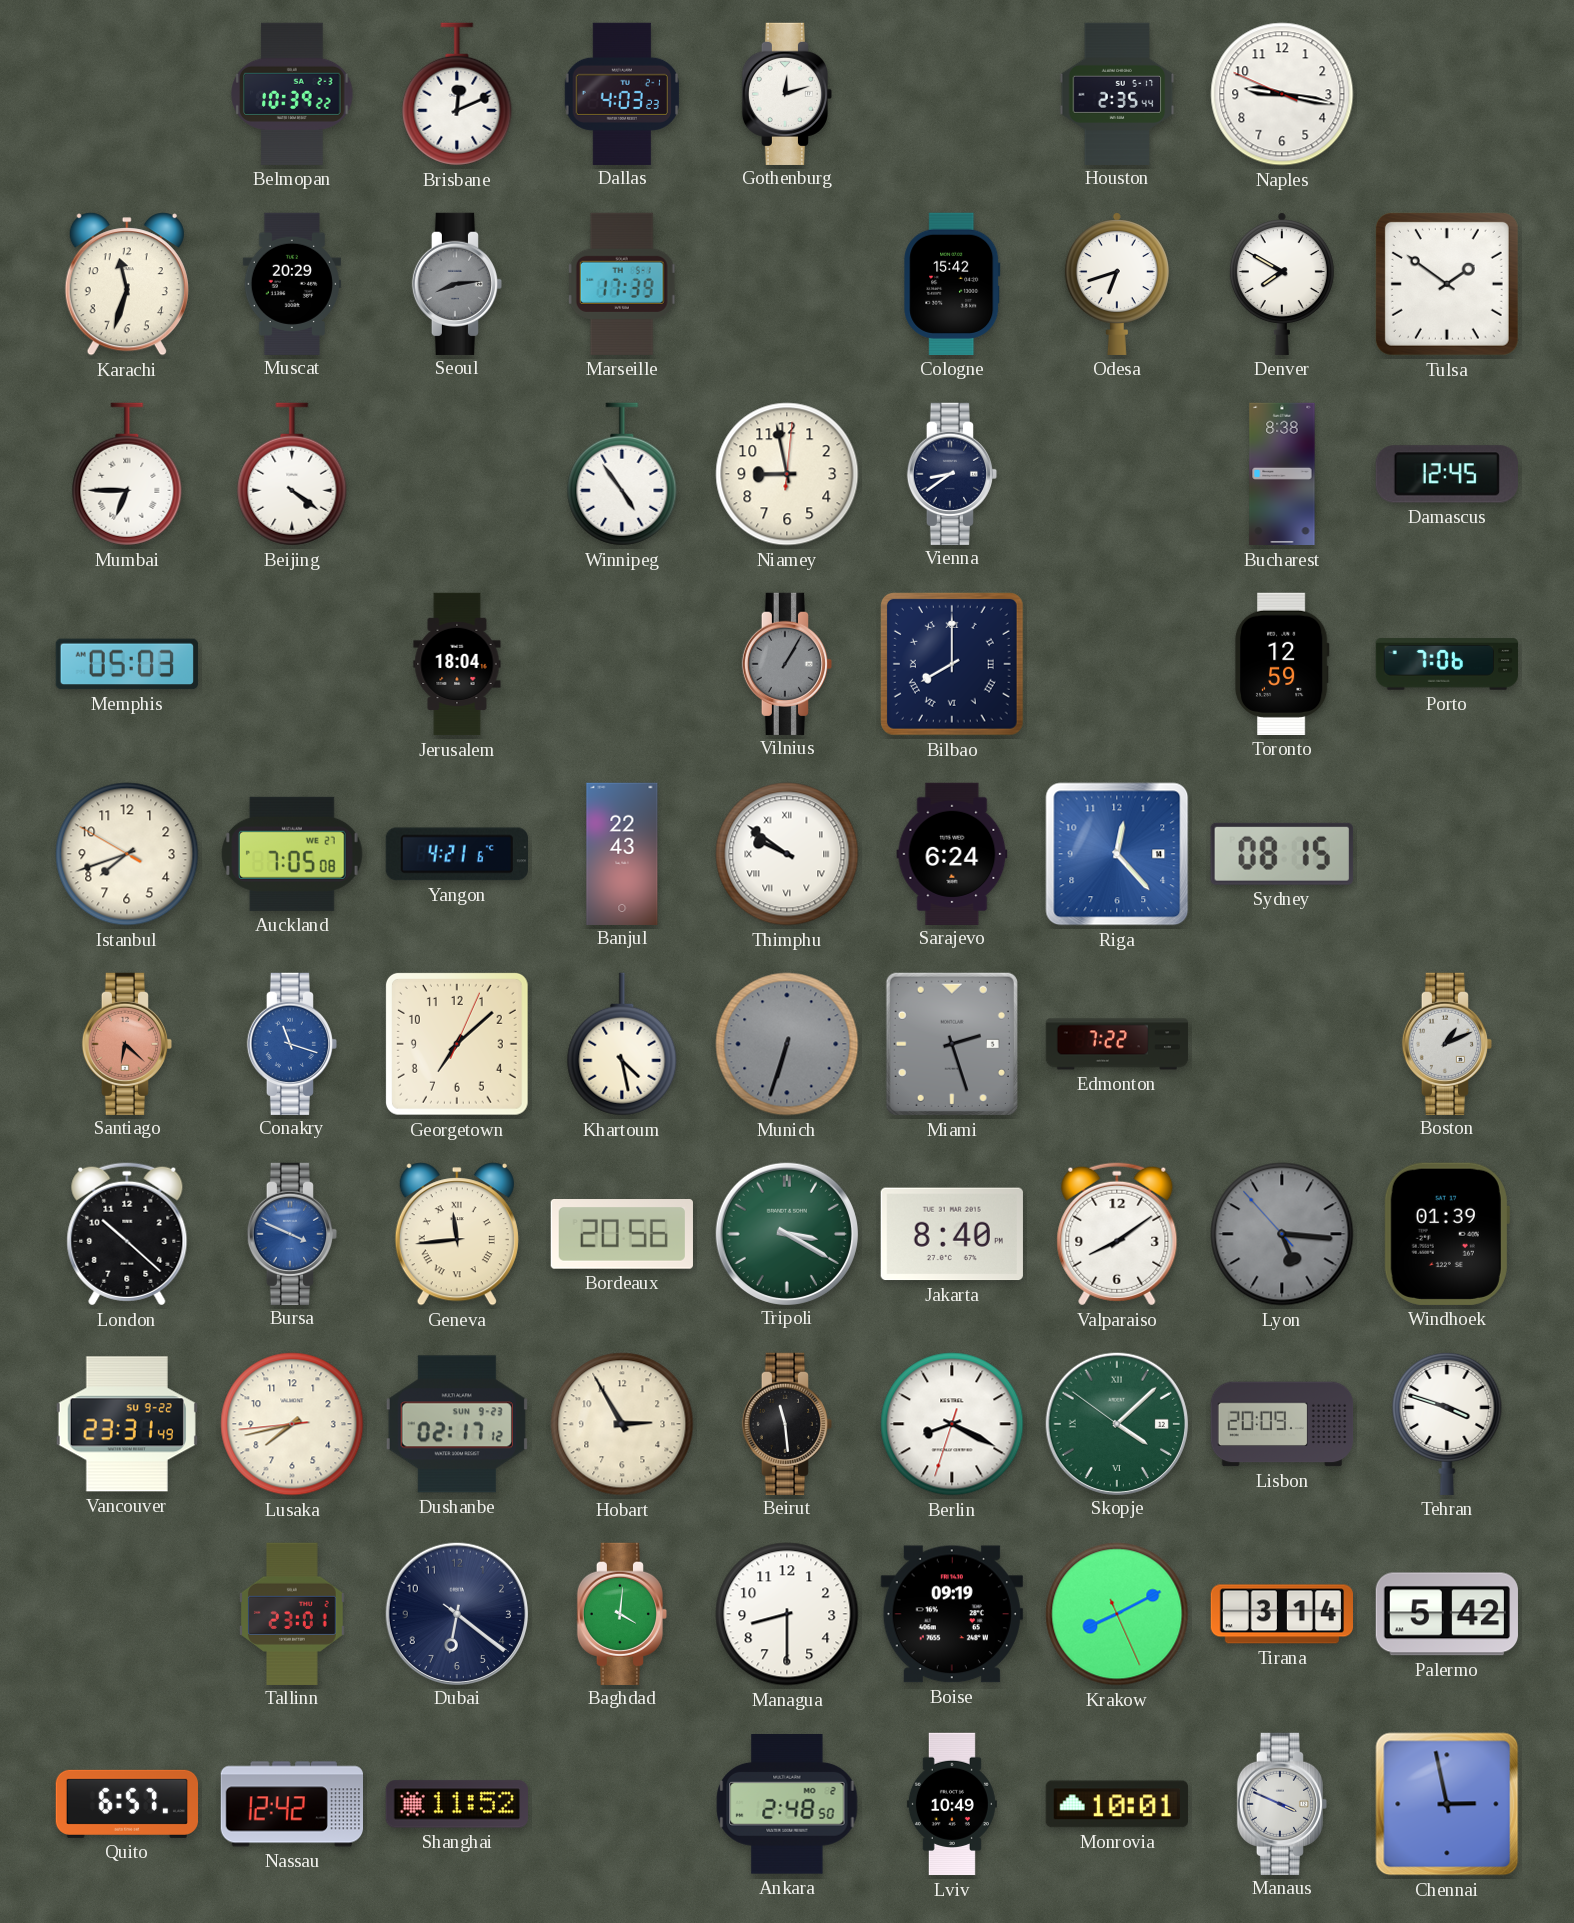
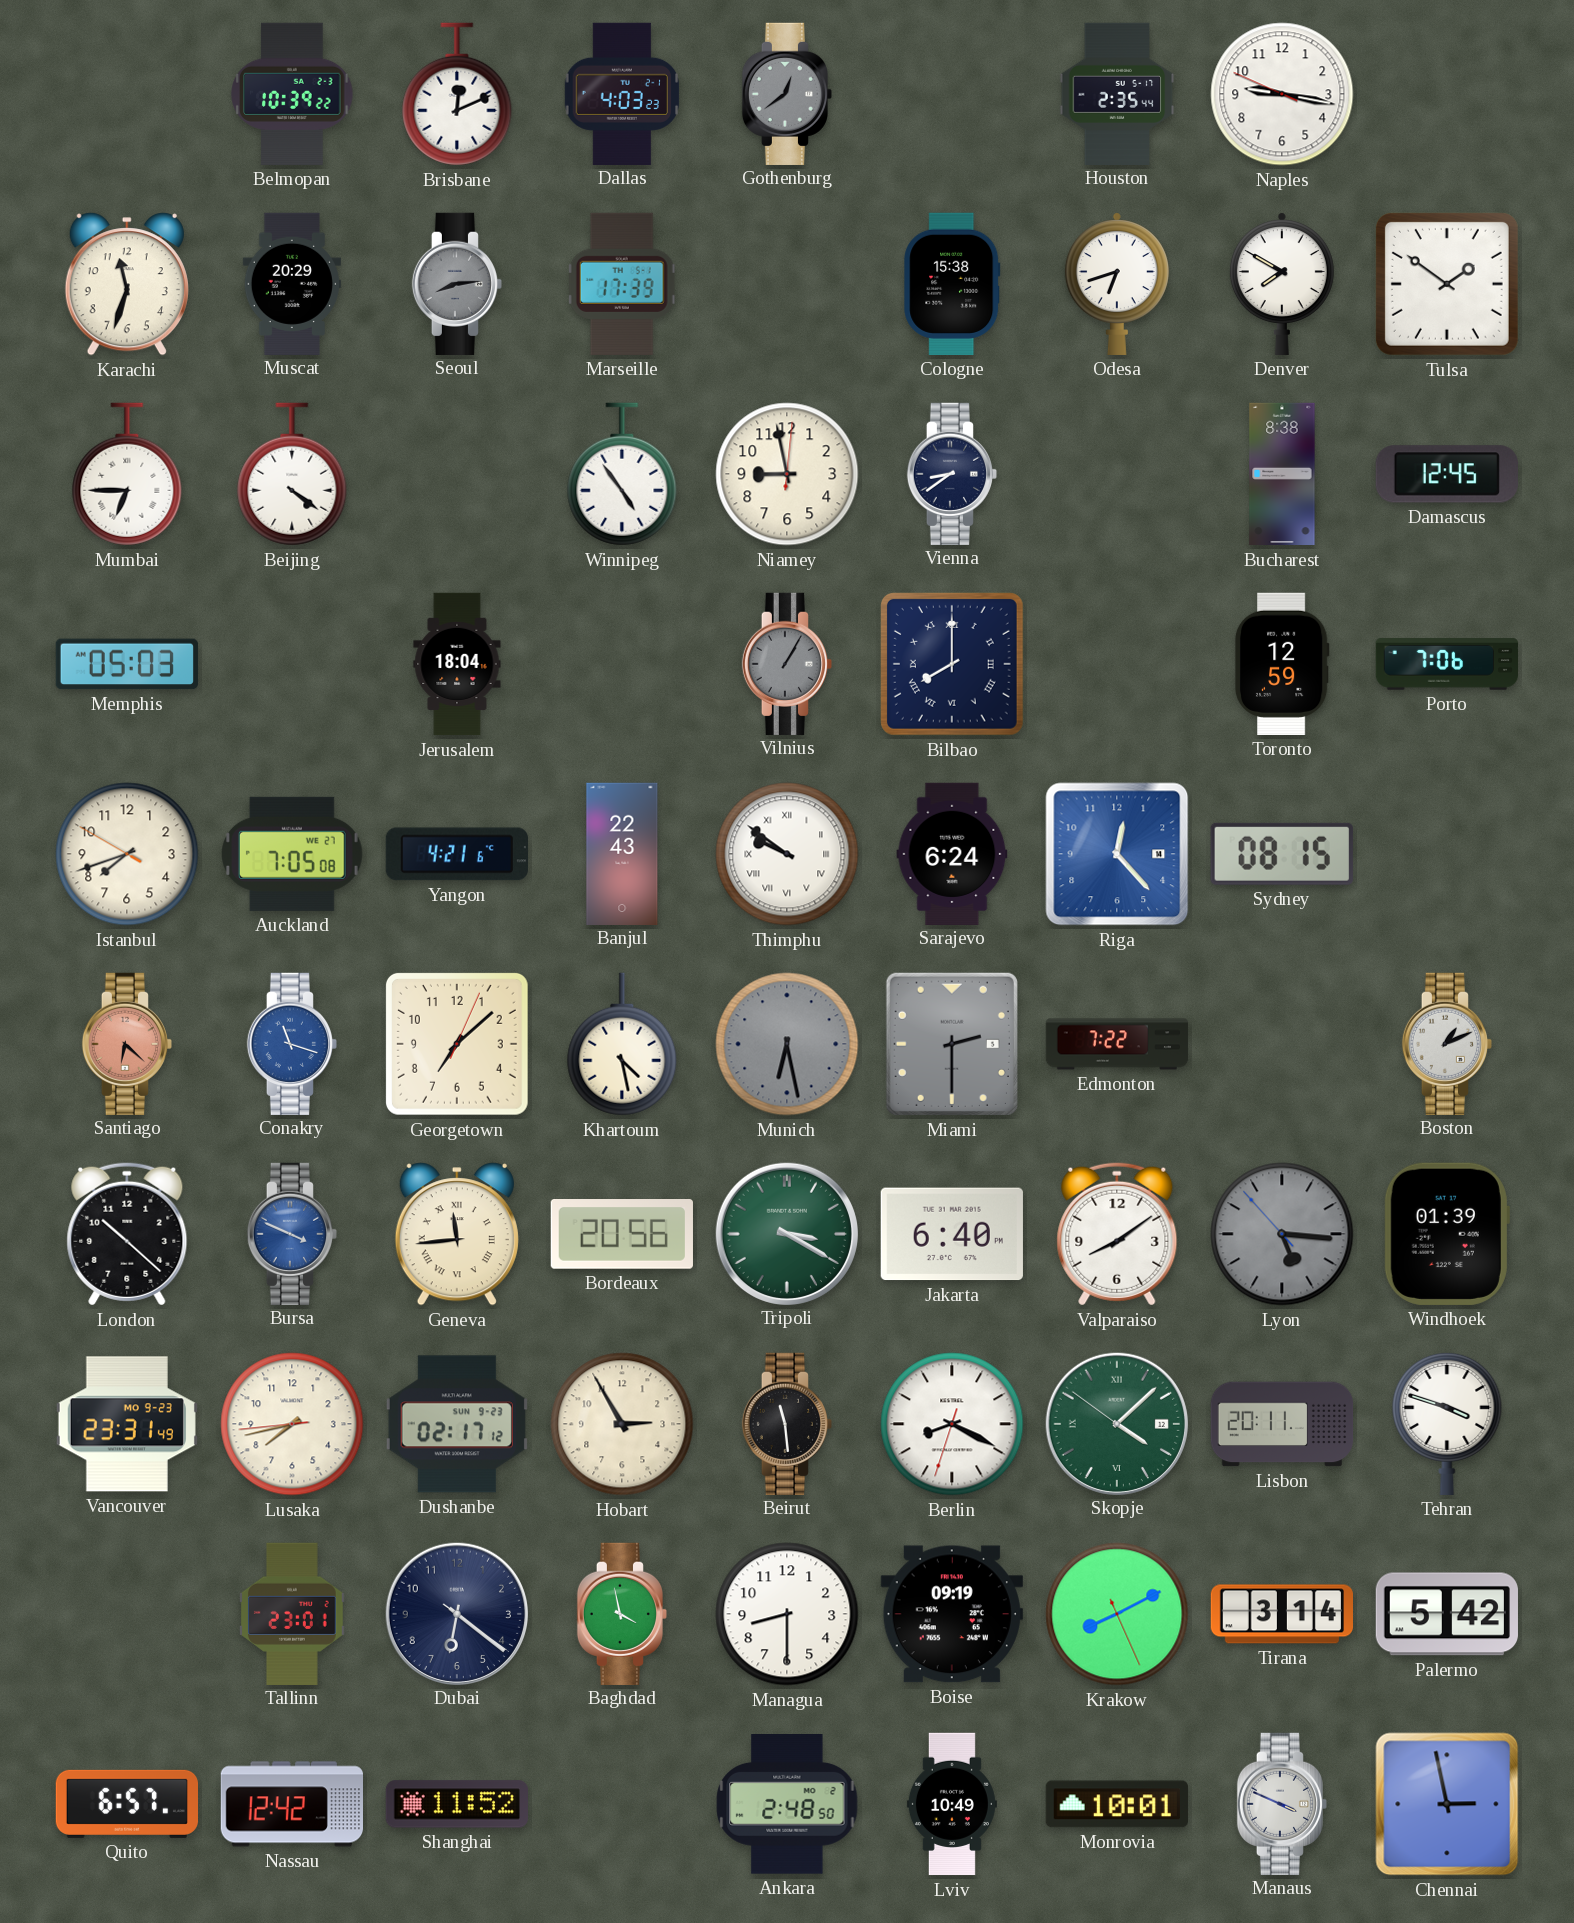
Gothenburg: 12:12 -> 12:39
Gothenburg dial: white -> grey
Cologne: 15:42 -> 15:38
Munich: 6:33 -> 6:28
Miami: 2:27 -> 2:30
Jakarta: 8:40 -> 6:40
Vancouver date: SU 9-22 -> MO 9-23
Lisbon: 20:09 -> 20:11
Baghdad: 4:01 -> 3:58
